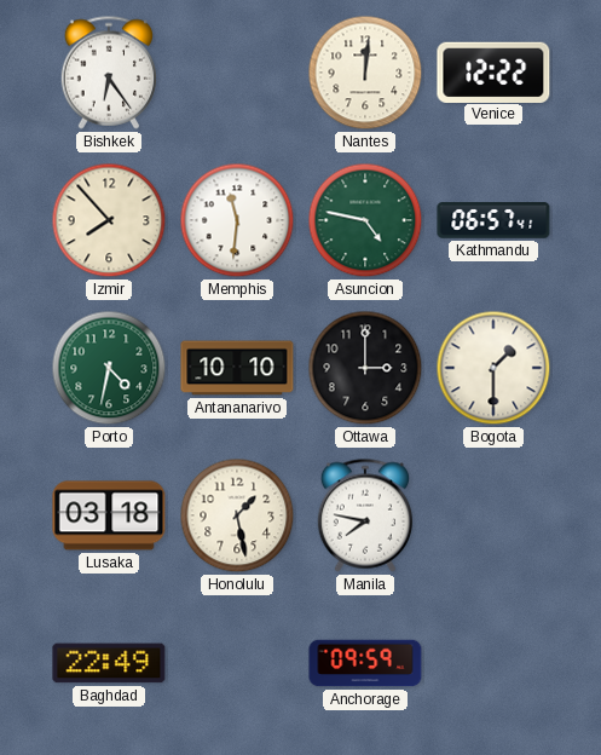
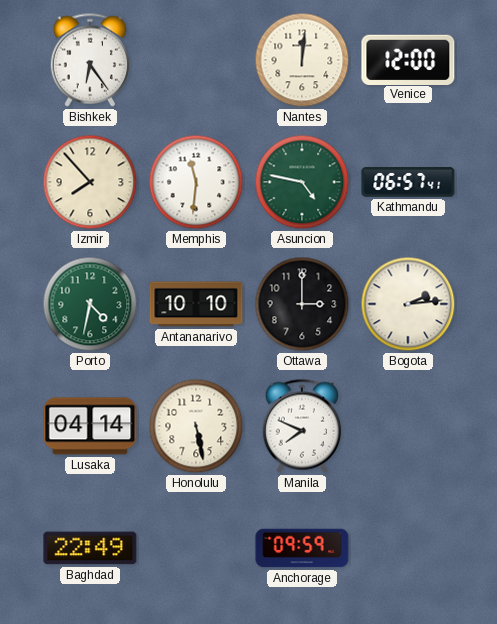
Venice: 12:22 -> 12:00
Bogota: 1:30 -> 2:14
Lusaka: 03:18 -> 04:14
Honolulu: 1:28 -> 5:28
Manila: 7:47 -> 7:49
